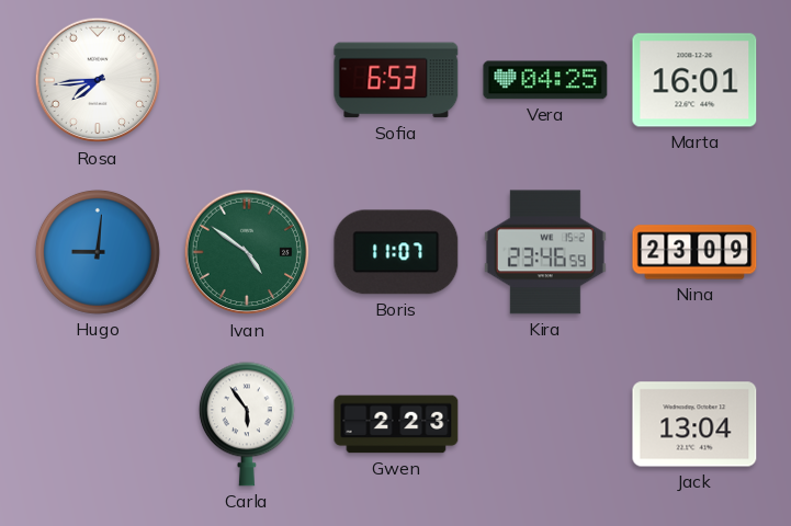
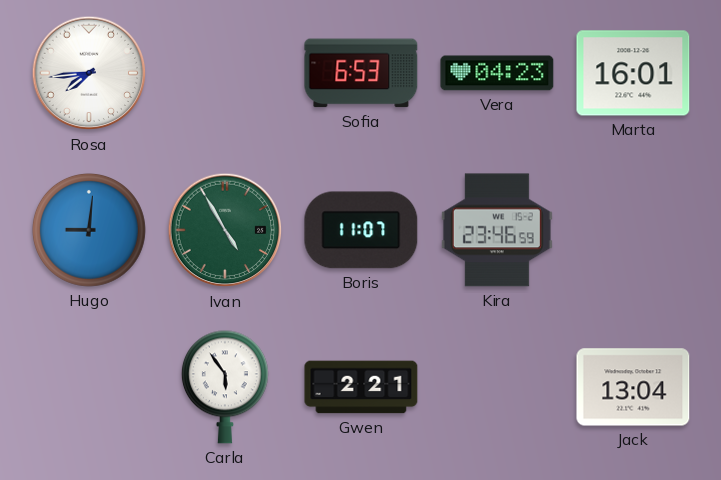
Vera: 04:25 -> 04:23
Ivan: 4:51 -> 4:55
Nina: 23:09 -> none
Gwen: 2:23 -> 2:21
